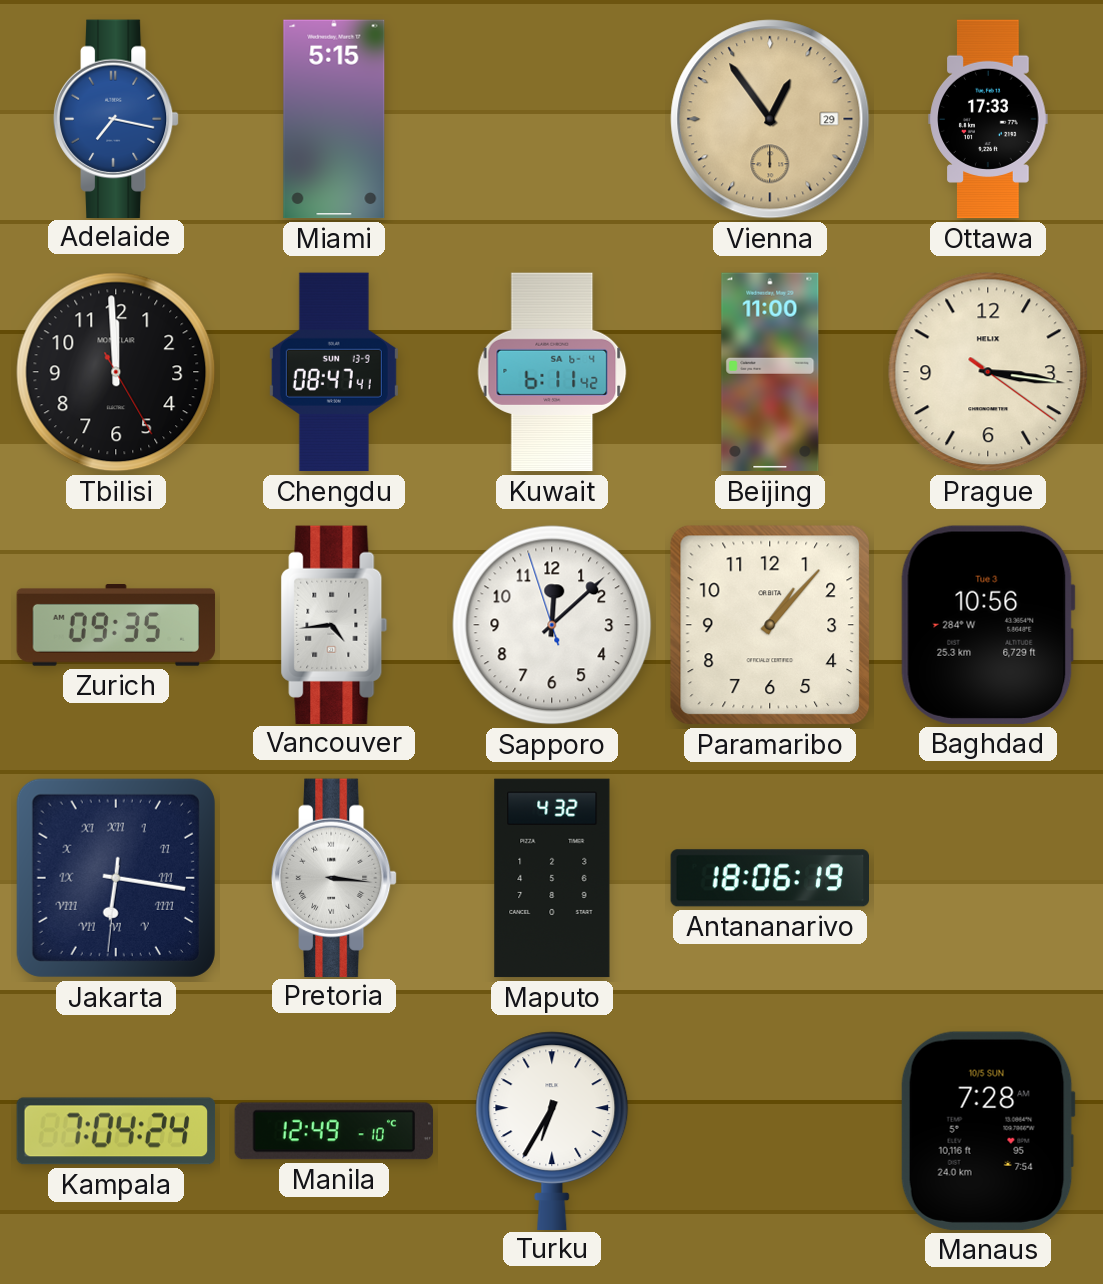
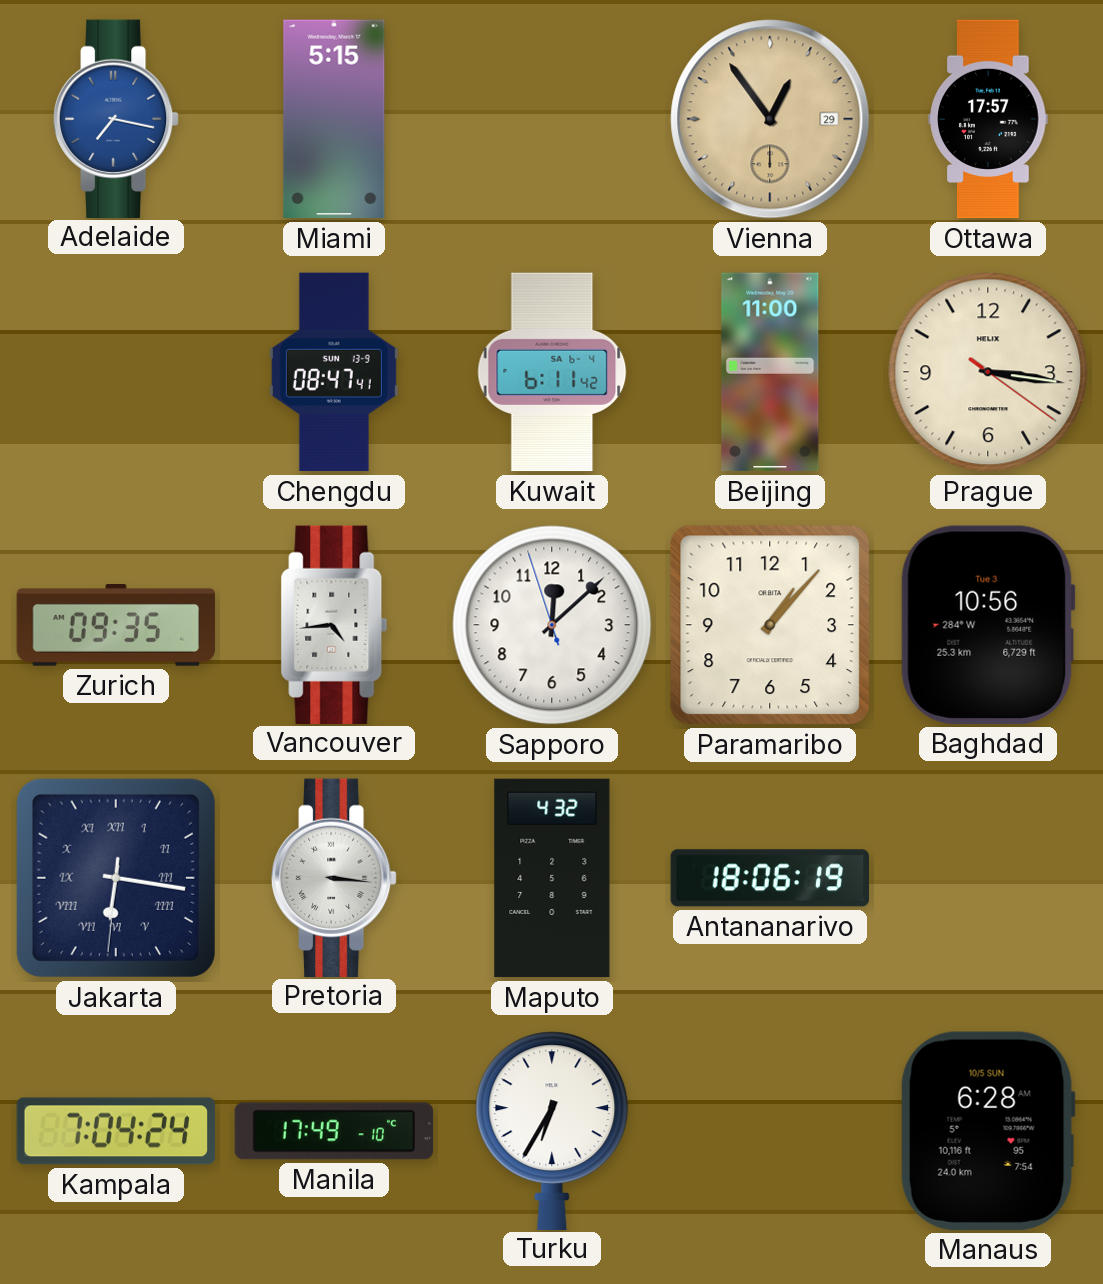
Ottawa: 17:33 -> 17:57
Tbilisi: 11:59 -> none
Manila: 12:49 -> 17:49
Manaus: 7:28 -> 6:28
